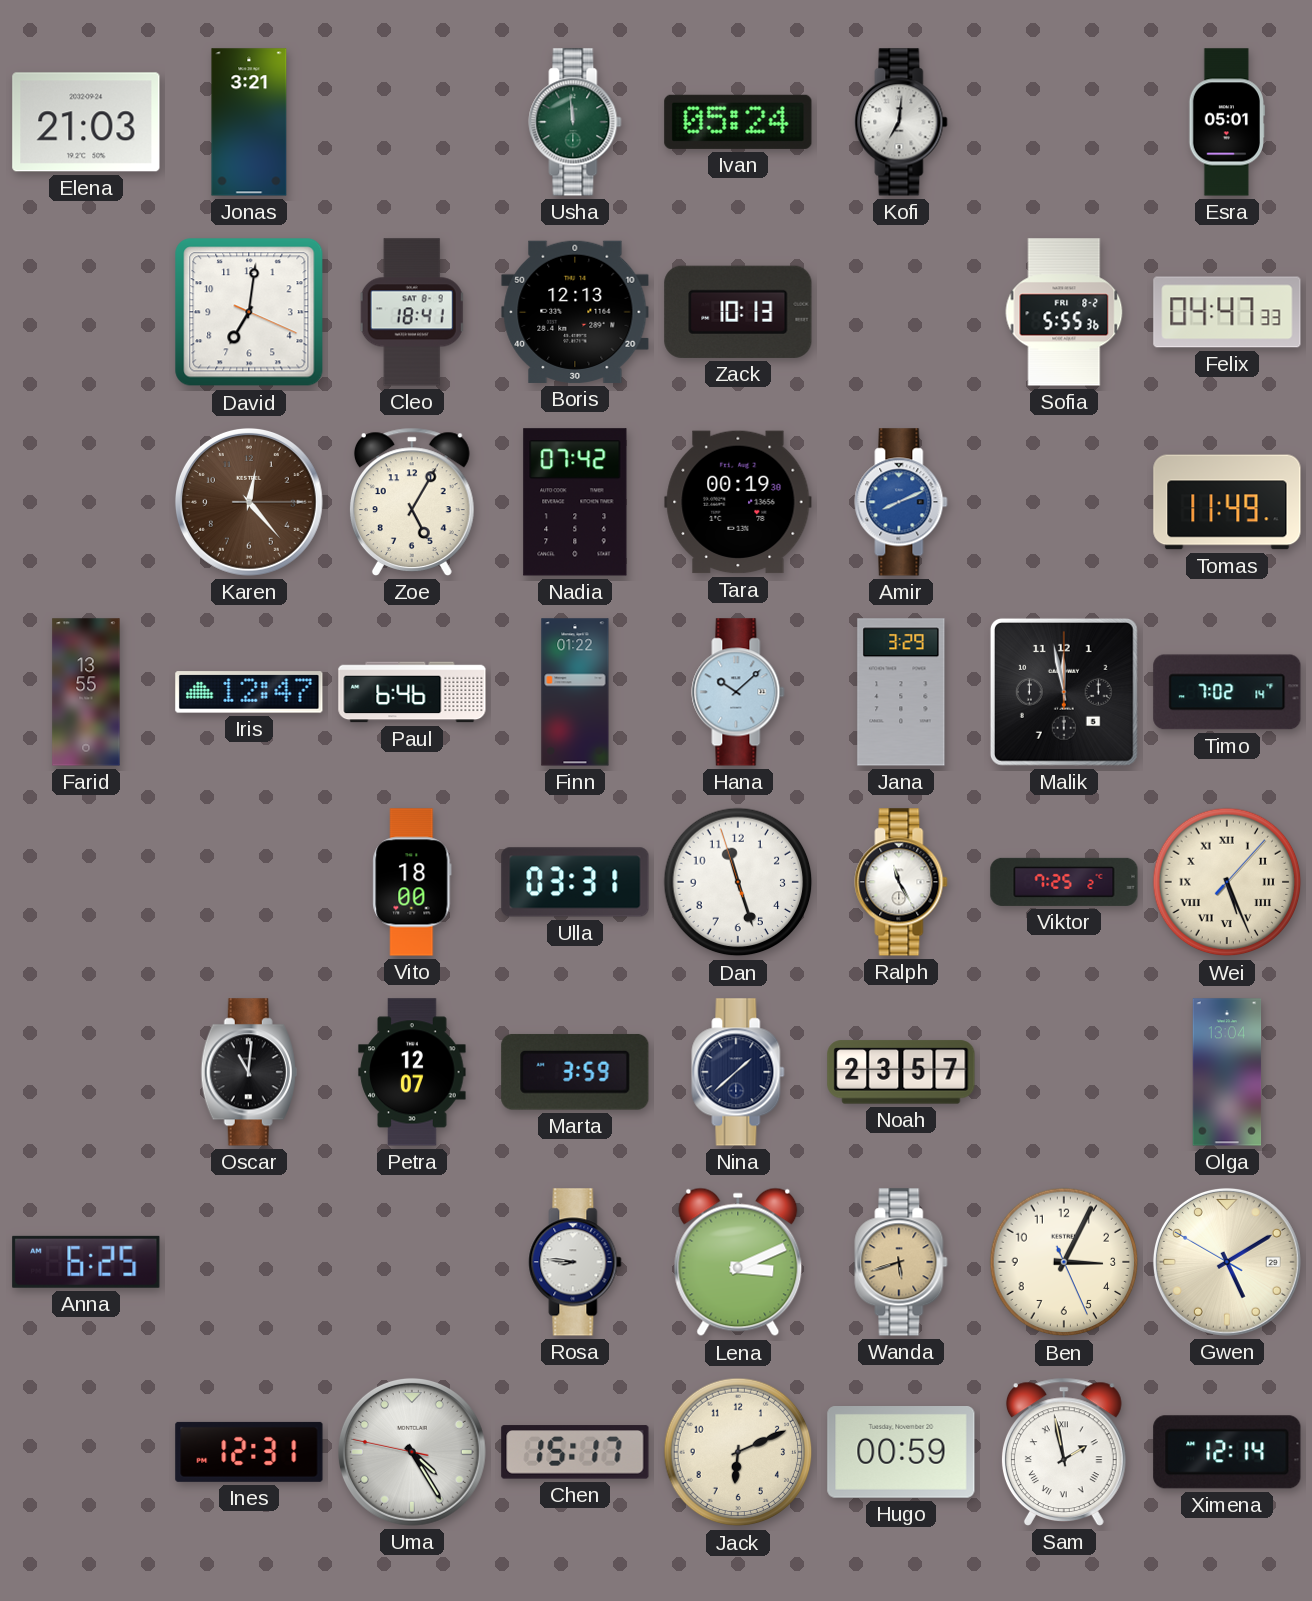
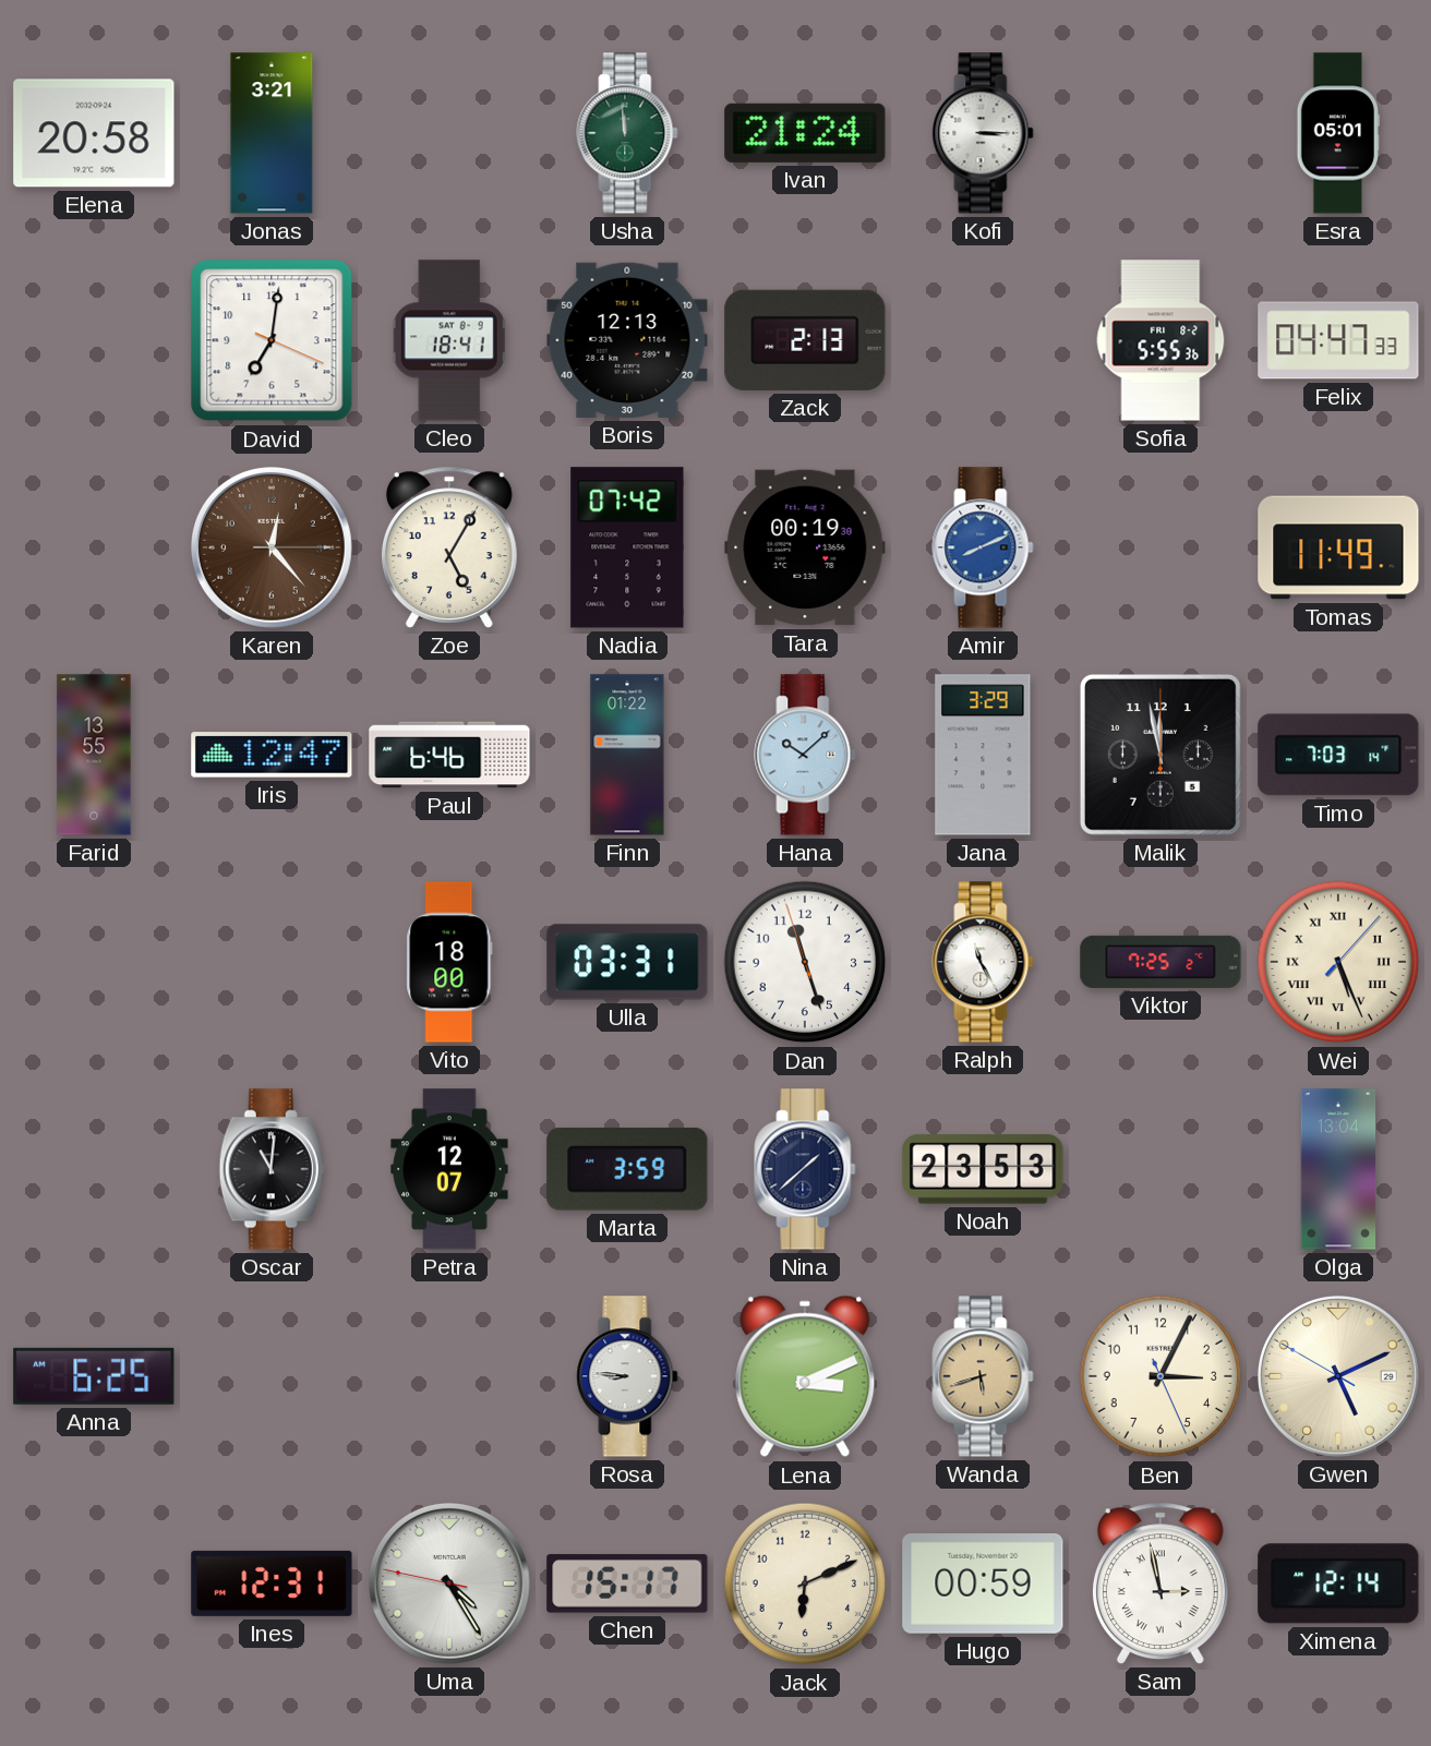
Elena: 21:03 -> 20:58
Ivan: 05:24 -> 21:24
Kofi: 7:01 -> 3:15
Zack: 10:13 -> 2:13
Timo: 7:02 -> 7:03
Noah: 23:57 -> 23:53
Gwen: 5:09 -> 5:10
Sam: 1:58 -> 2:58
